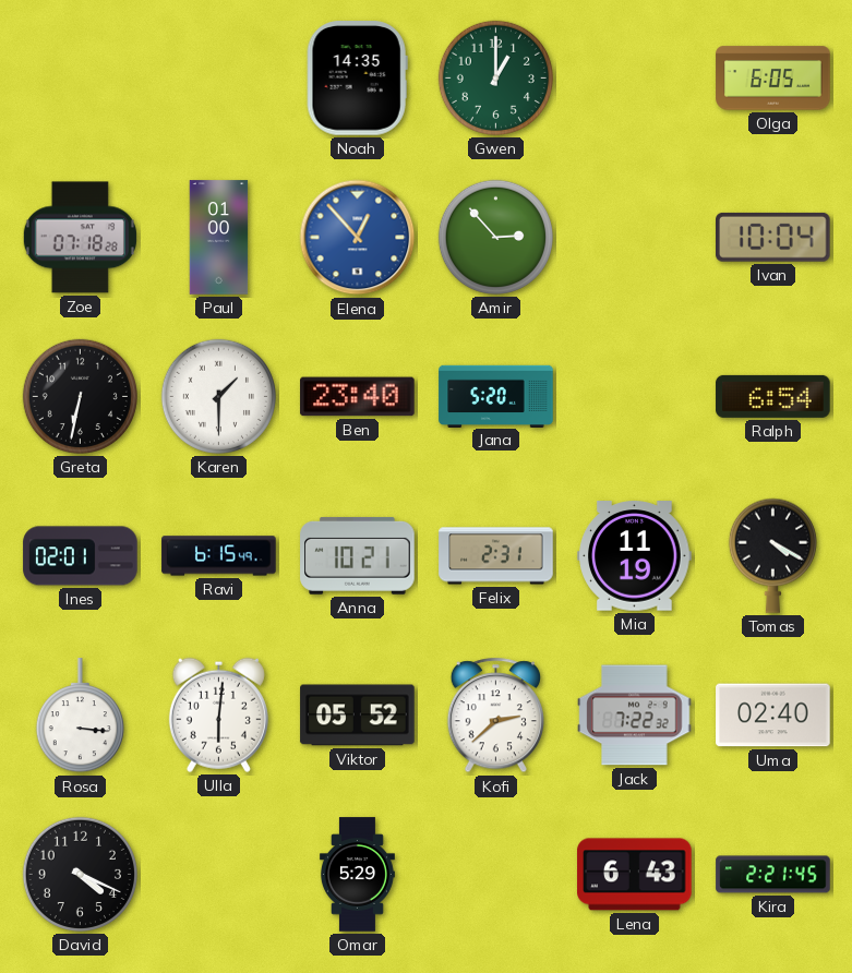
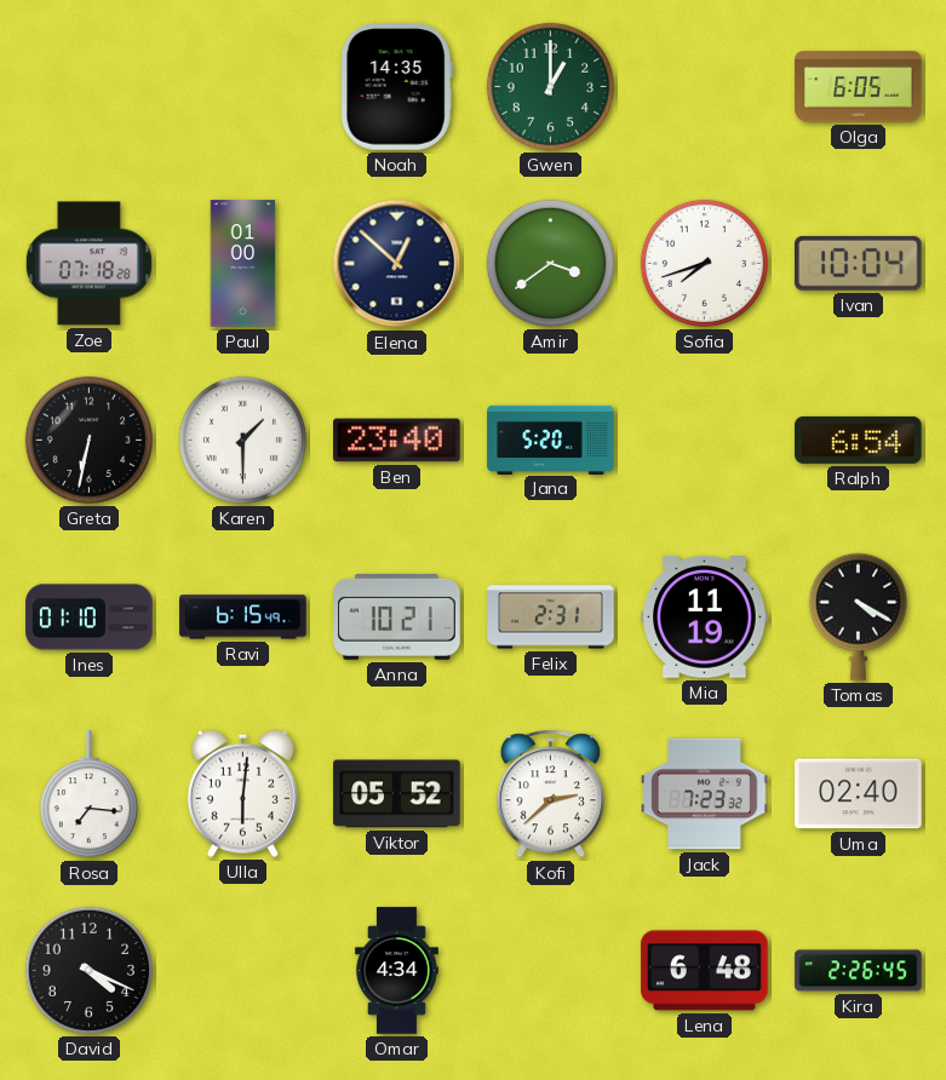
Elena: 12:53 -> 12:52
Elena dial: blue -> navy
Amir: 2:53 -> 3:39
Sofia: none -> 7:42
Ines: 02:01 -> 01:10
Rosa: 3:16 -> 7:16
Jack: 7:22 -> 7:23
Omar: 5:29 -> 4:34
Lena: 6:43 -> 6:48
Kira: 2:21 -> 2:26
